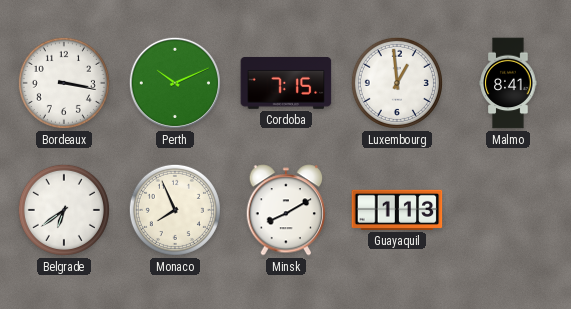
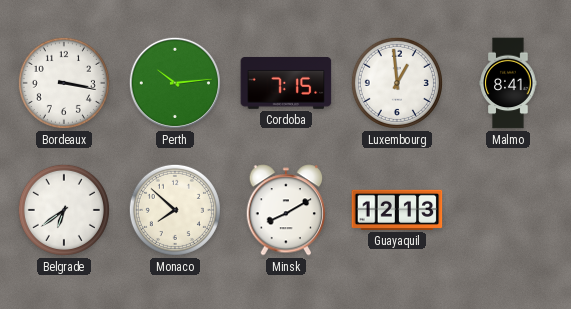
Perth: 10:11 -> 10:14
Monaco: 7:56 -> 7:52
Guayaquil: 1:13 -> 12:13
